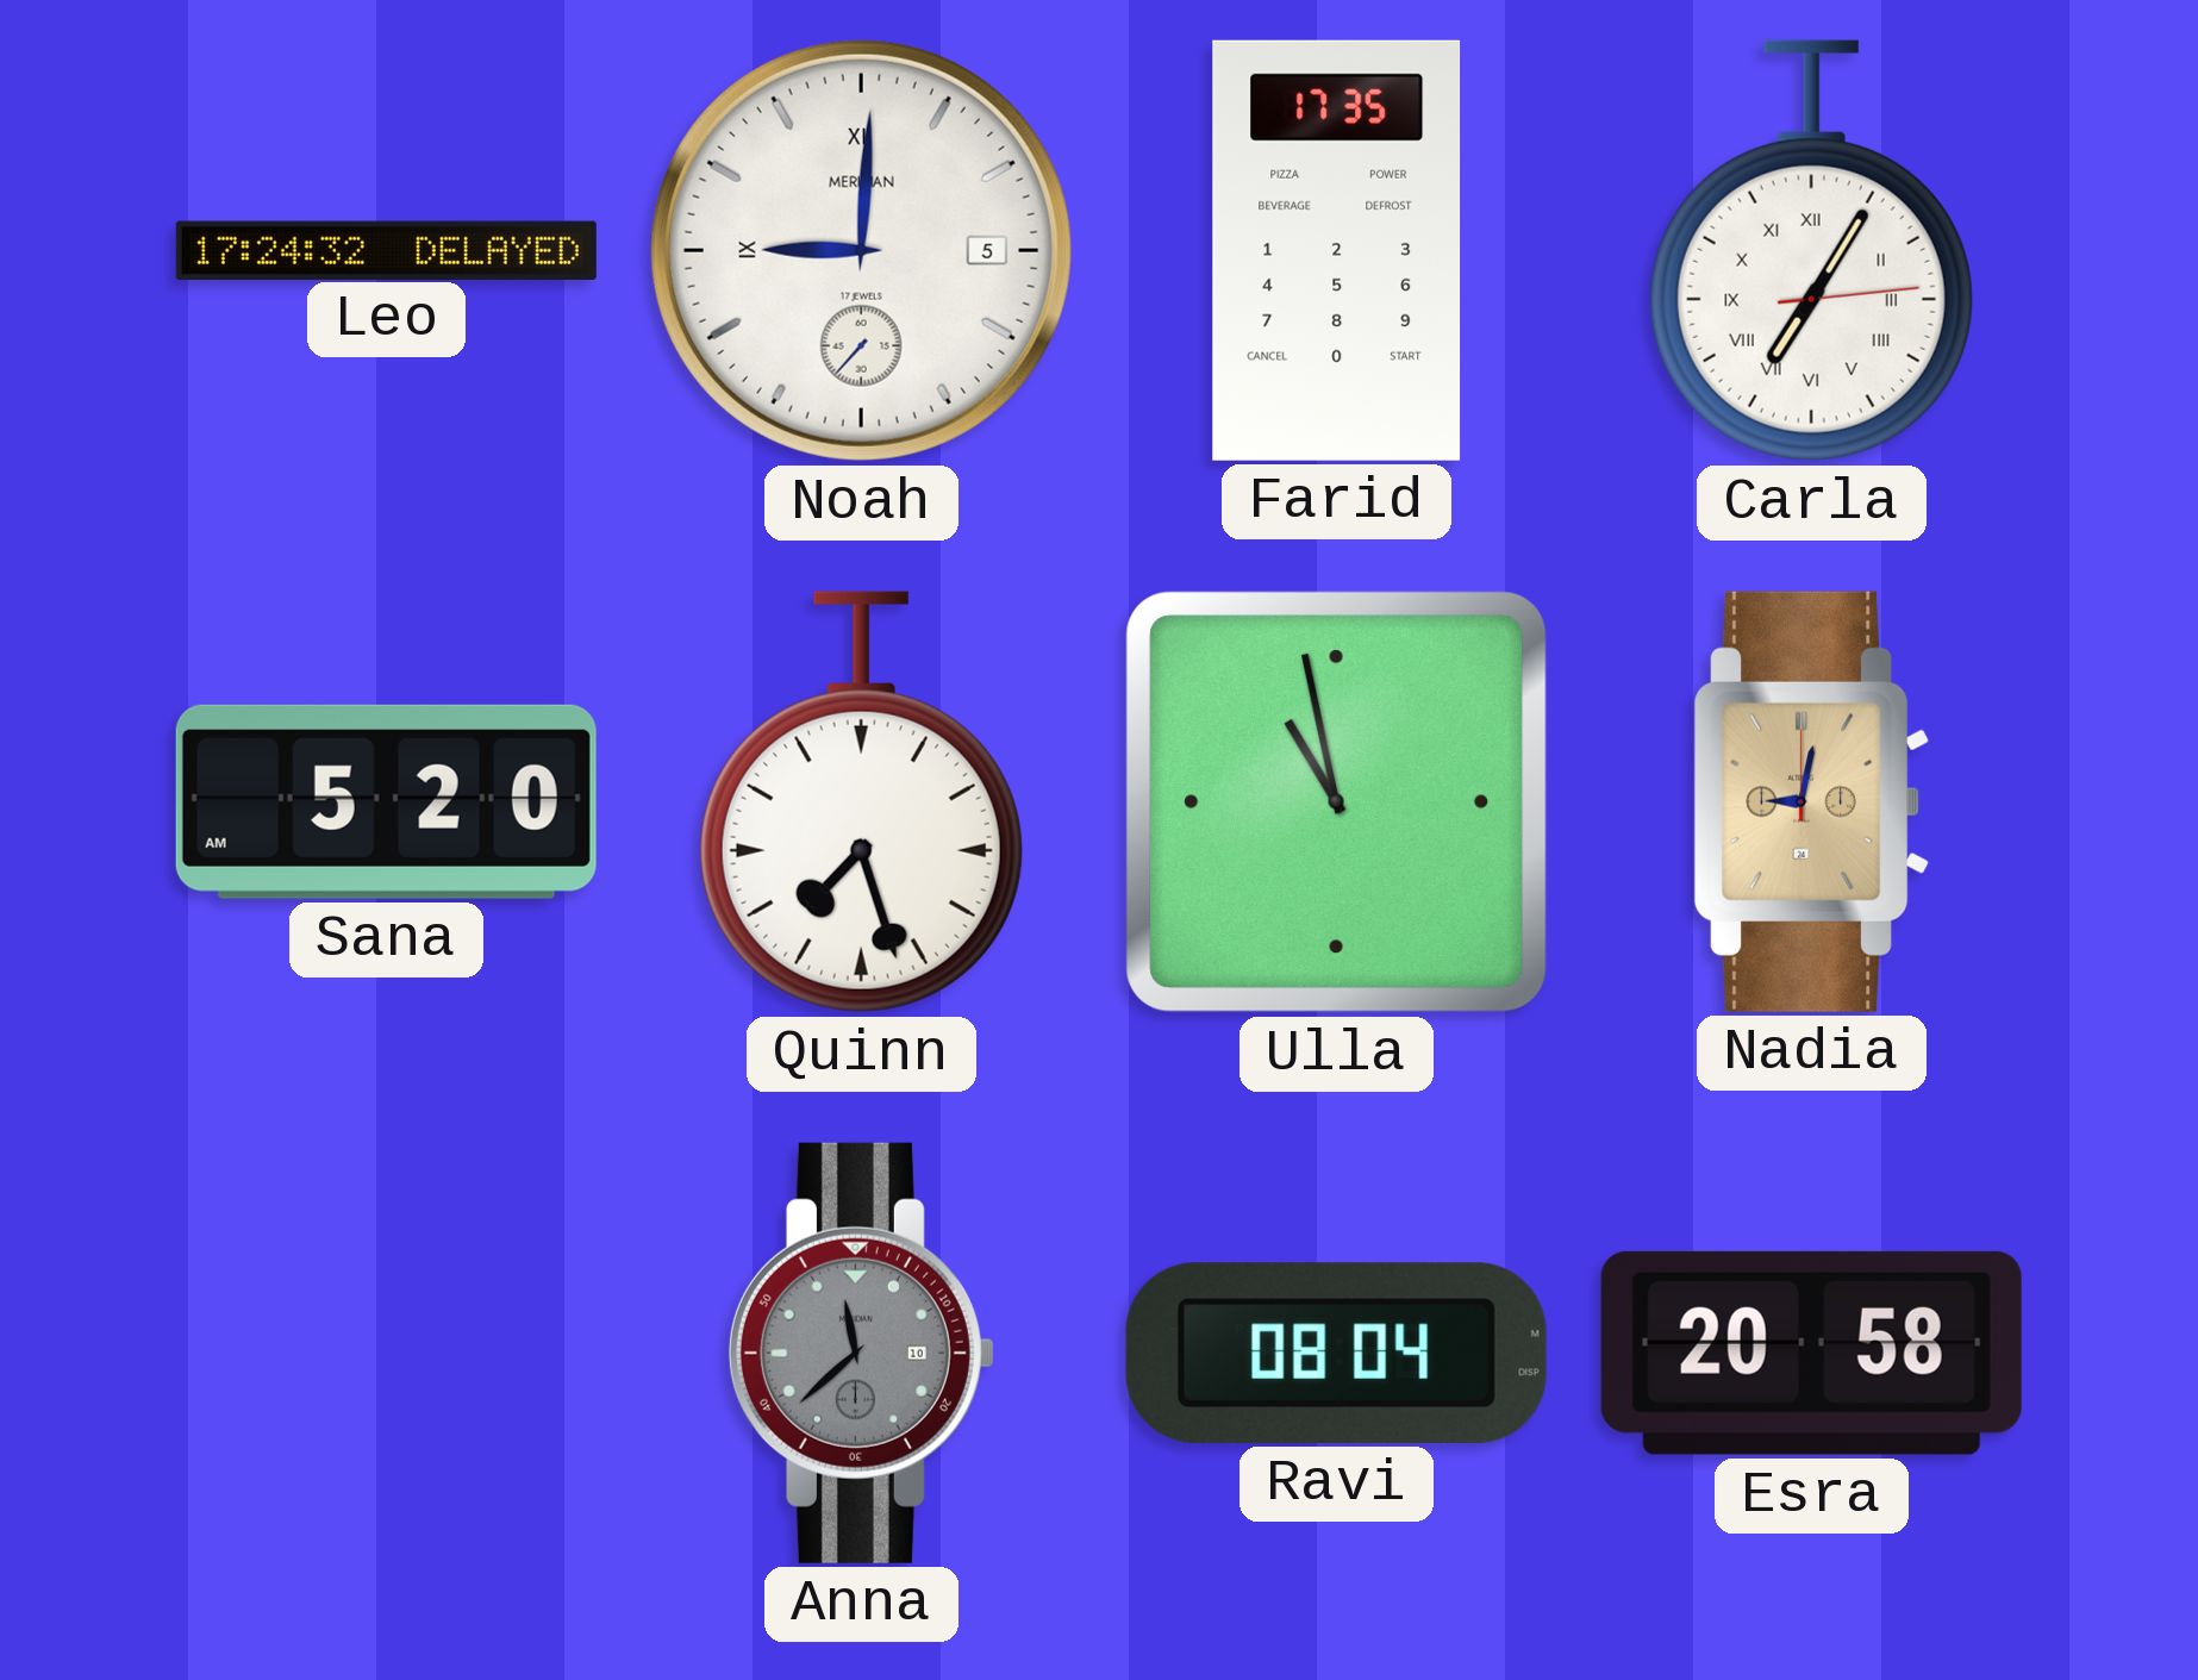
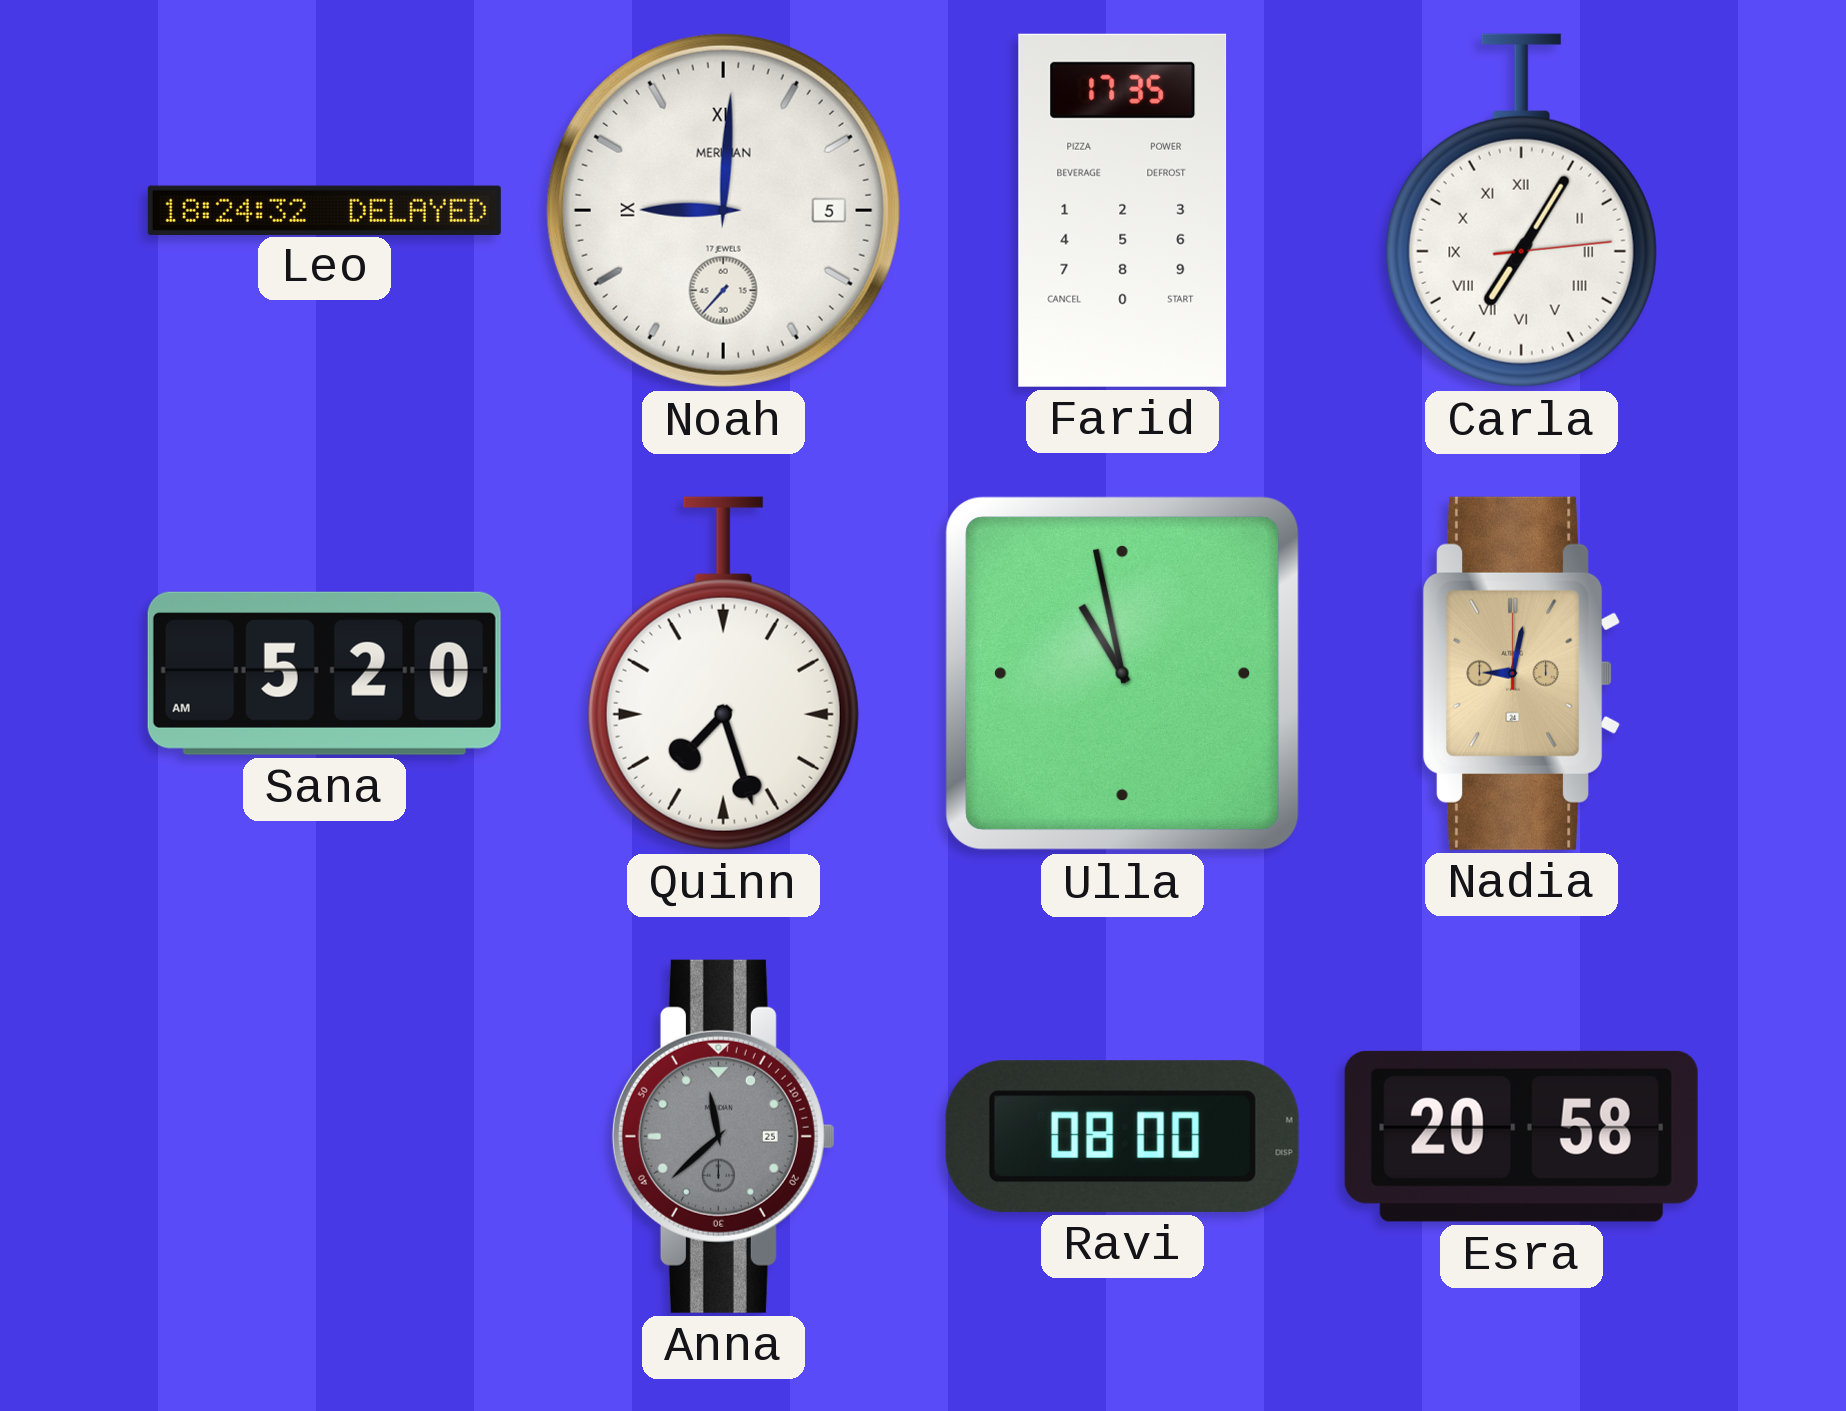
Leo: 17:24 -> 18:24
Anna date: 10 -> 25
Ravi: 08:04 -> 08:00
